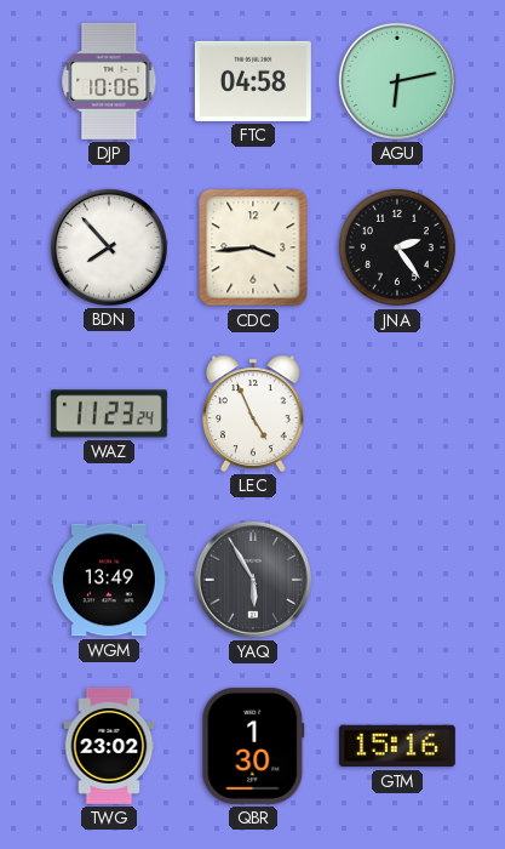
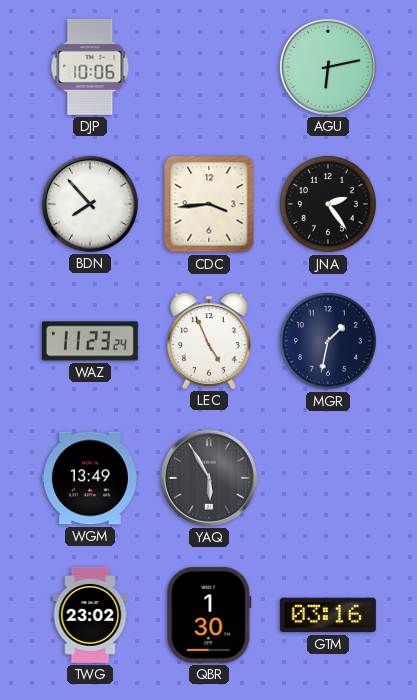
FTC: 04:58 -> none
MGR: none -> 1:32
GTM: 15:16 -> 03:16
